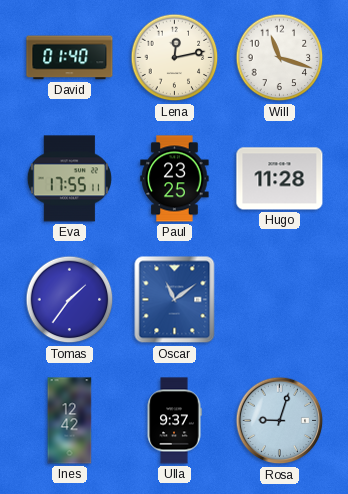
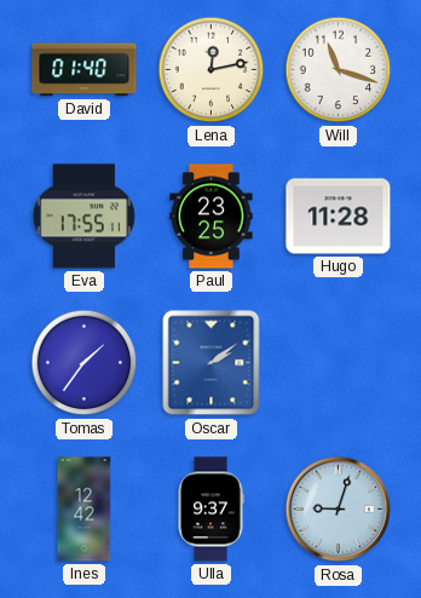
Oscar: 11:09 -> 2:09
